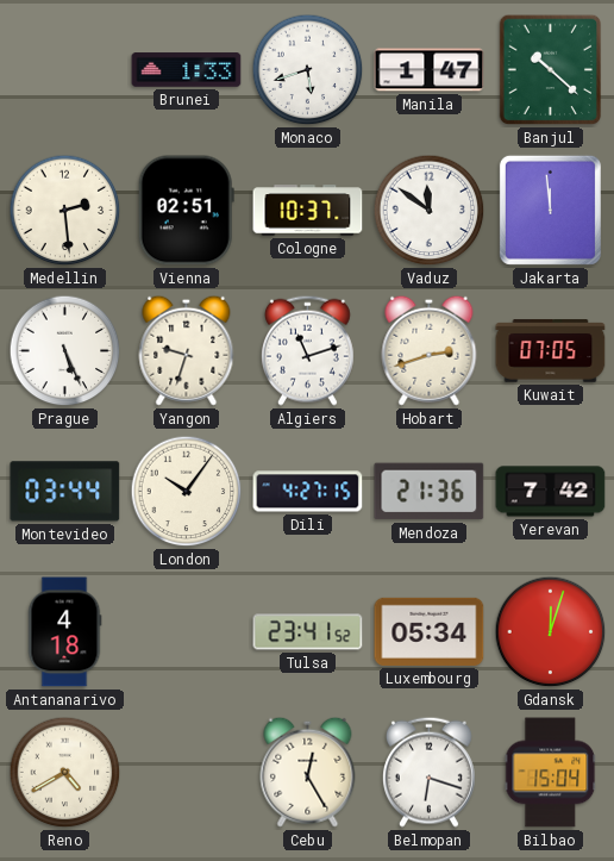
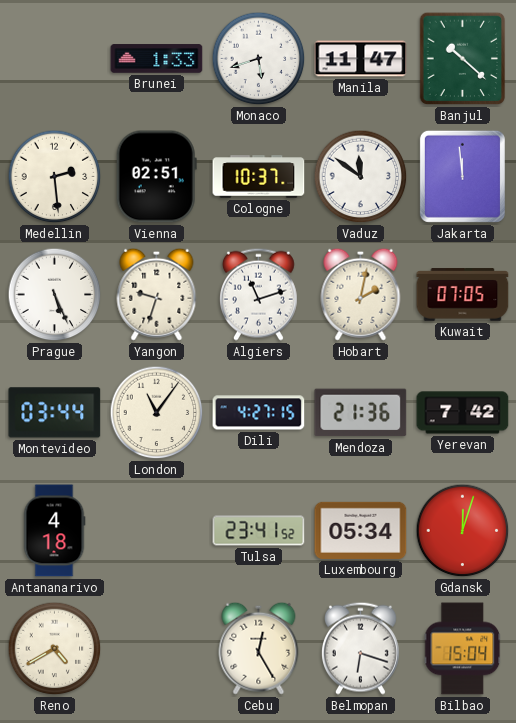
Manila: 1:47 -> 11:47
Hobart: 2:42 -> 2:02
London: 10:06 -> 11:06
